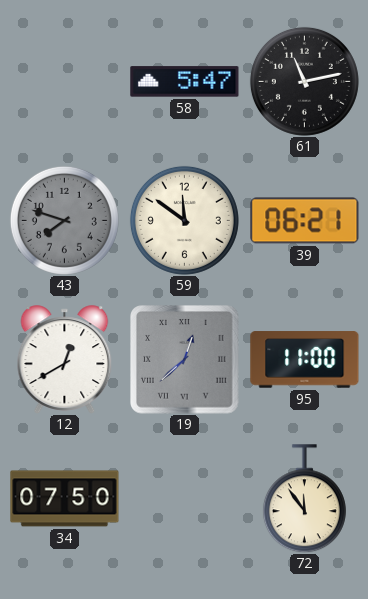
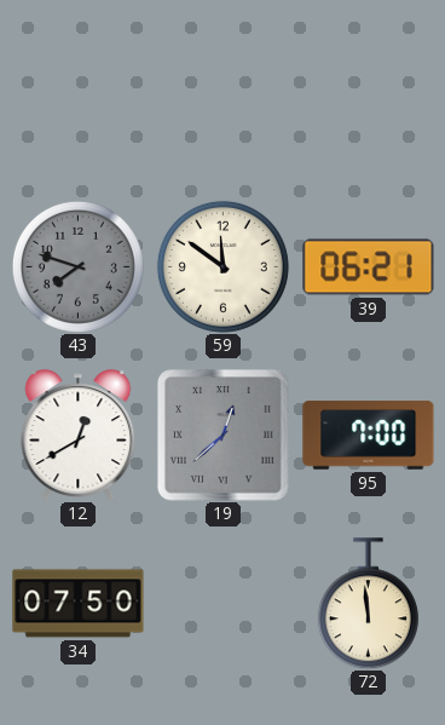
58: 5:47 -> none
61: 11:13 -> none
95: 11:00 -> 7:00
72: 11:54 -> 11:59
